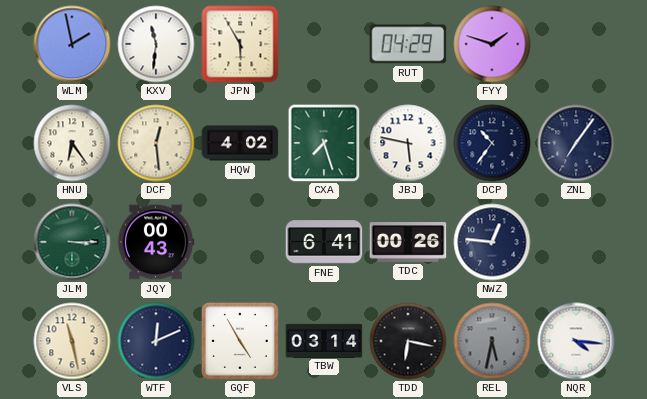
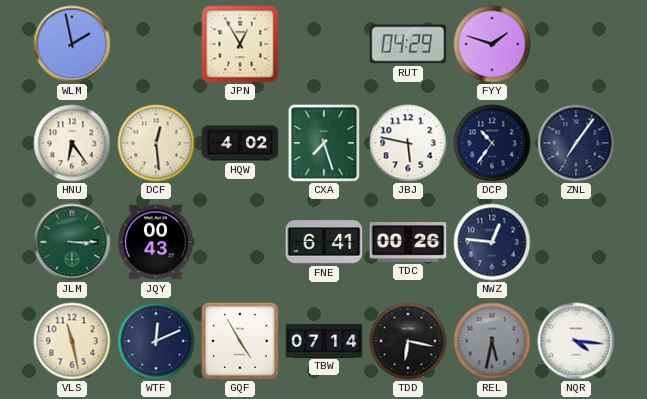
KXV: 11:31 -> none
JPN: 5:55 -> 12:55
TBW: 03:14 -> 07:14
